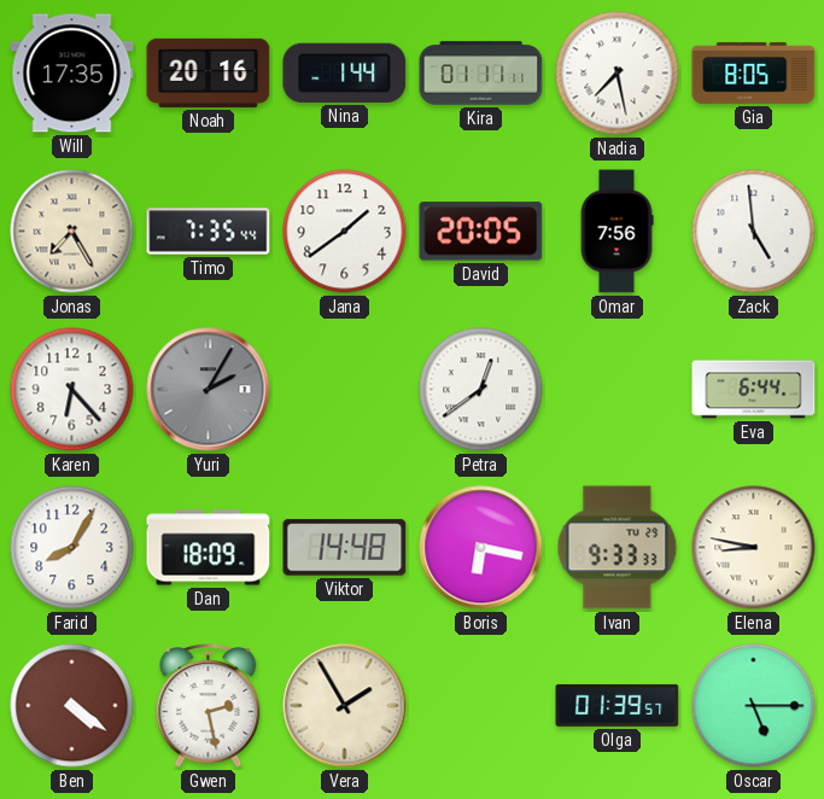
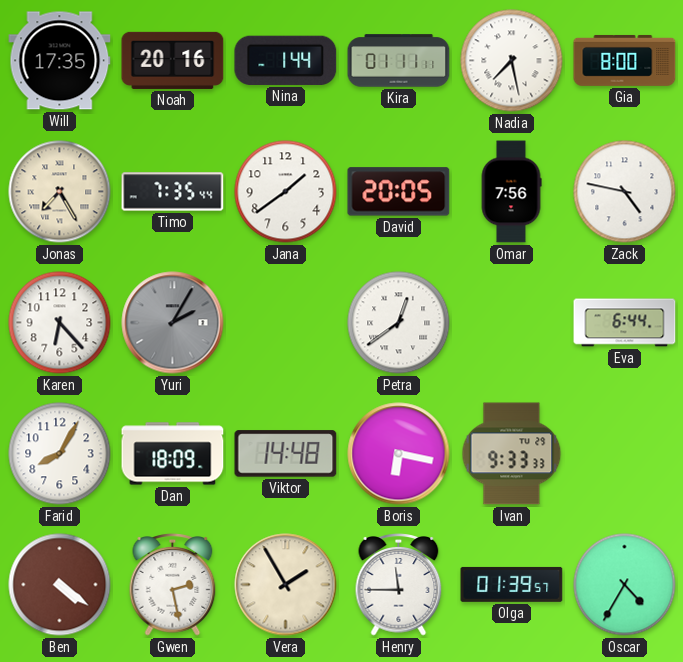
Gia: 8:05 -> 8:00
Zack: 4:59 -> 4:47
Elena: 8:47 -> none
Henry: none -> 11:45
Oscar: 5:15 -> 4:35
